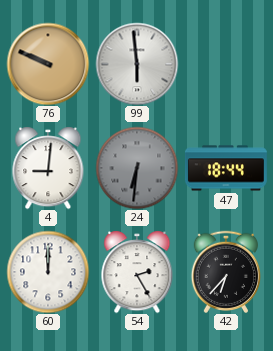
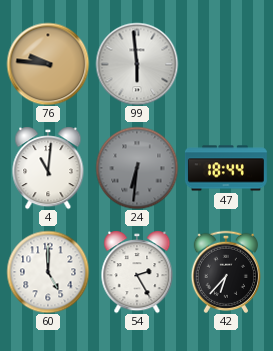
76: 9:49 -> 9:46
4: 9:01 -> 11:01
60: 12:00 -> 5:00
